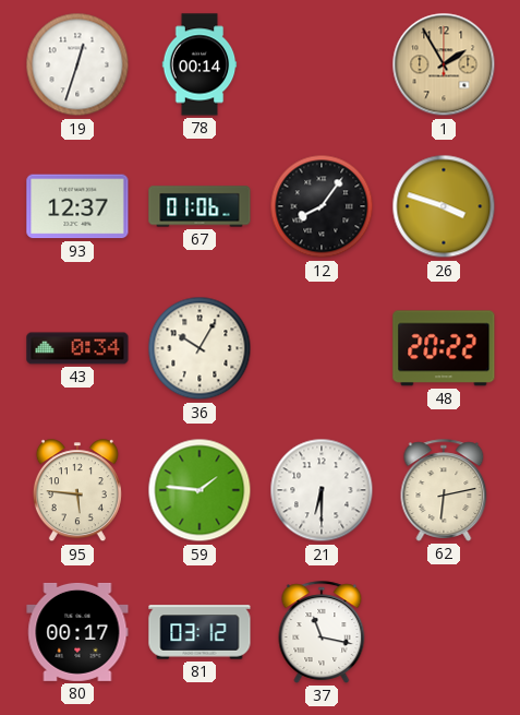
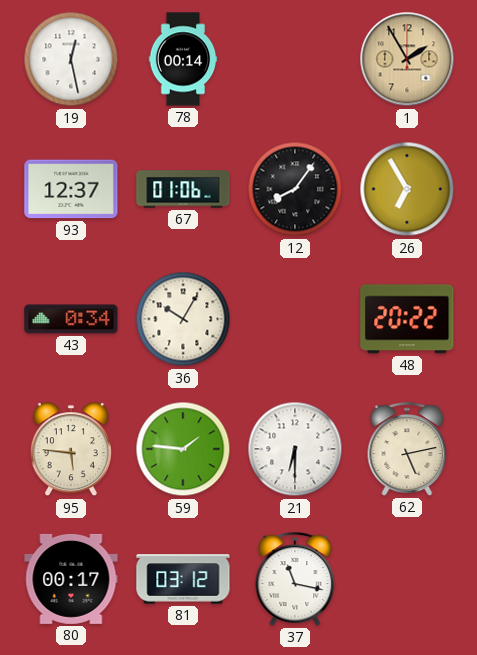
19: 12:33 -> 12:28
26: 3:48 -> 6:55
62: 6:13 -> 5:13
